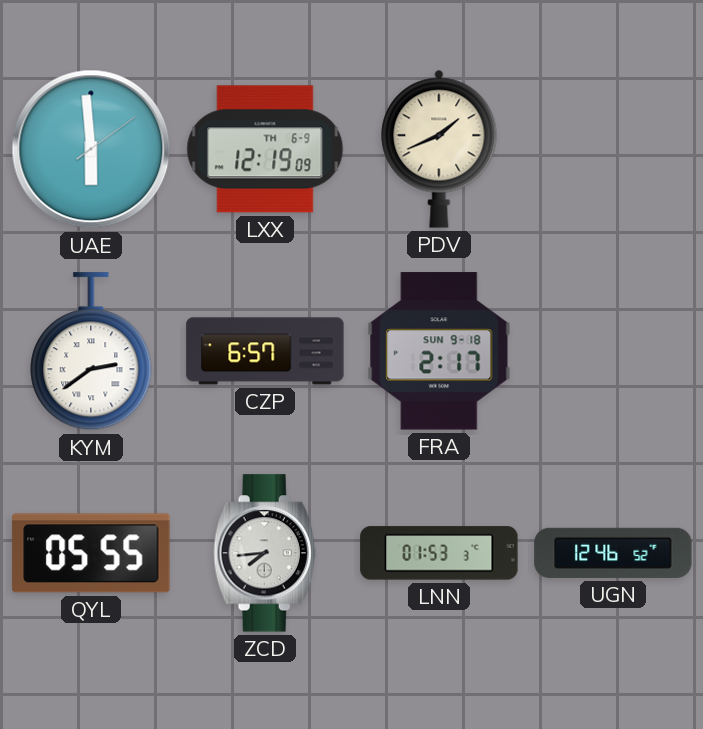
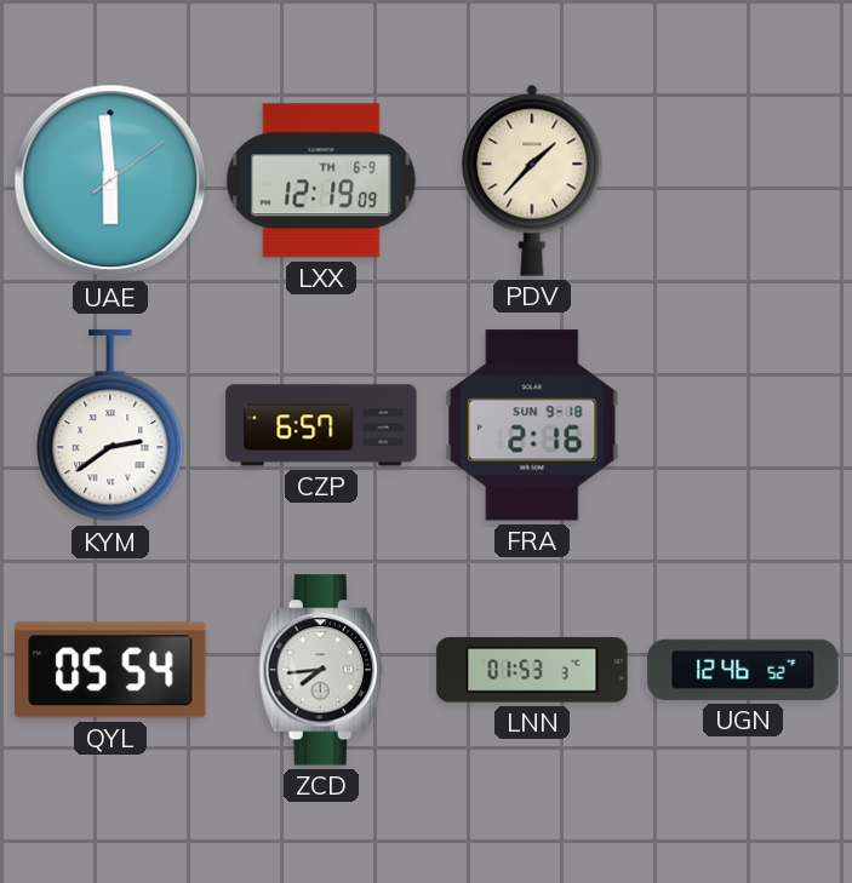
PDV: 1:41 -> 1:37
FRA: 2:17 -> 2:16
QYL: 05:55 -> 05:54
